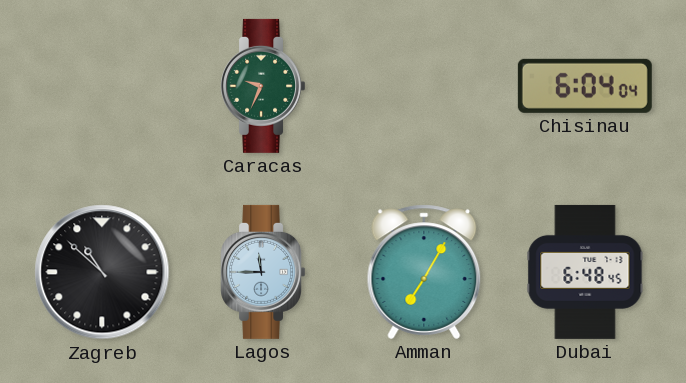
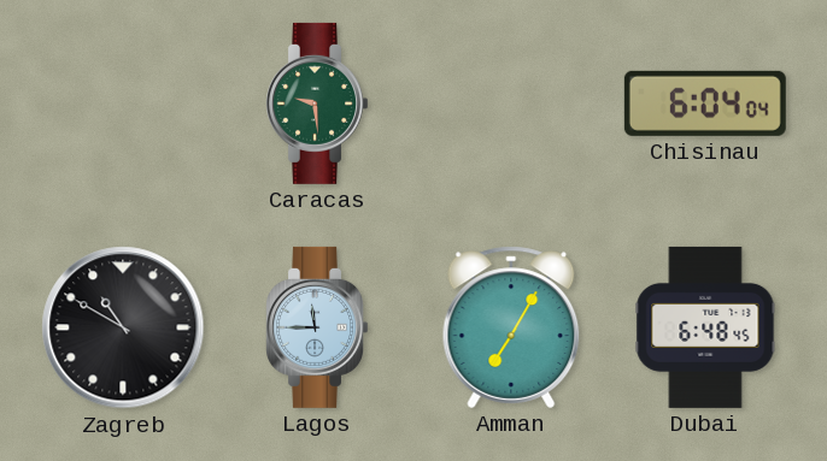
Caracas: 9:34 -> 9:29
Zagreb: 10:52 -> 10:50
